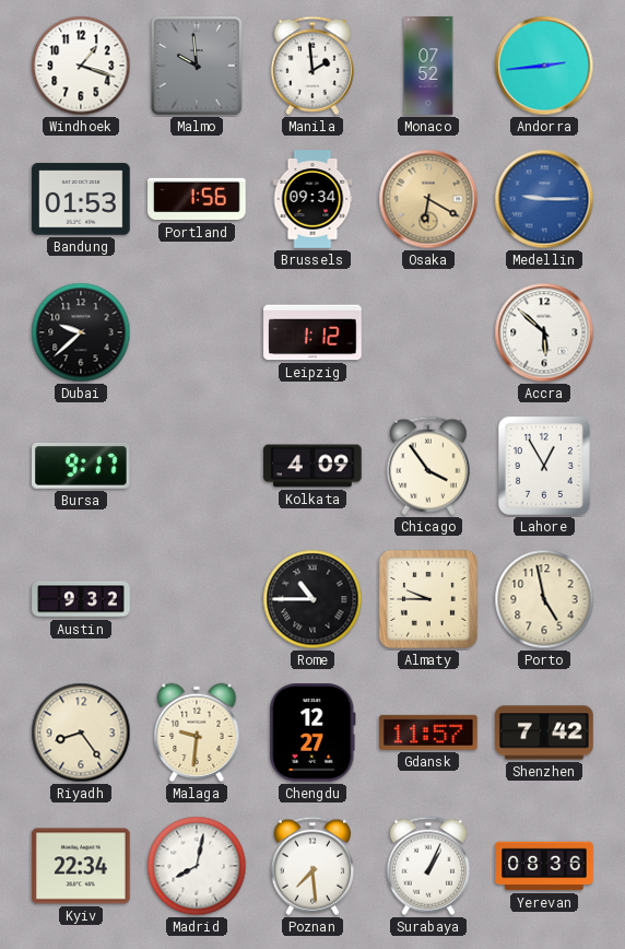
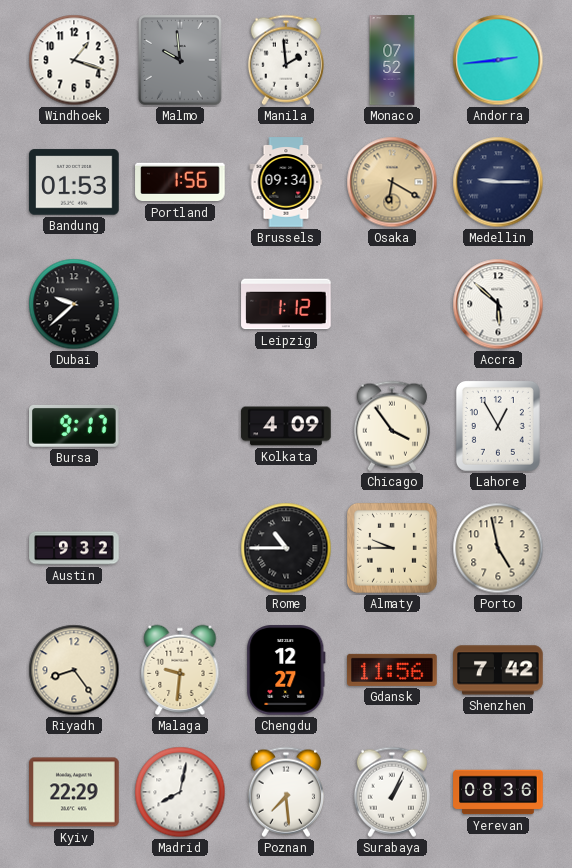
Medellin dial: blue -> navy
Gdansk: 11:57 -> 11:56
Kyiv: 22:34 -> 22:29
